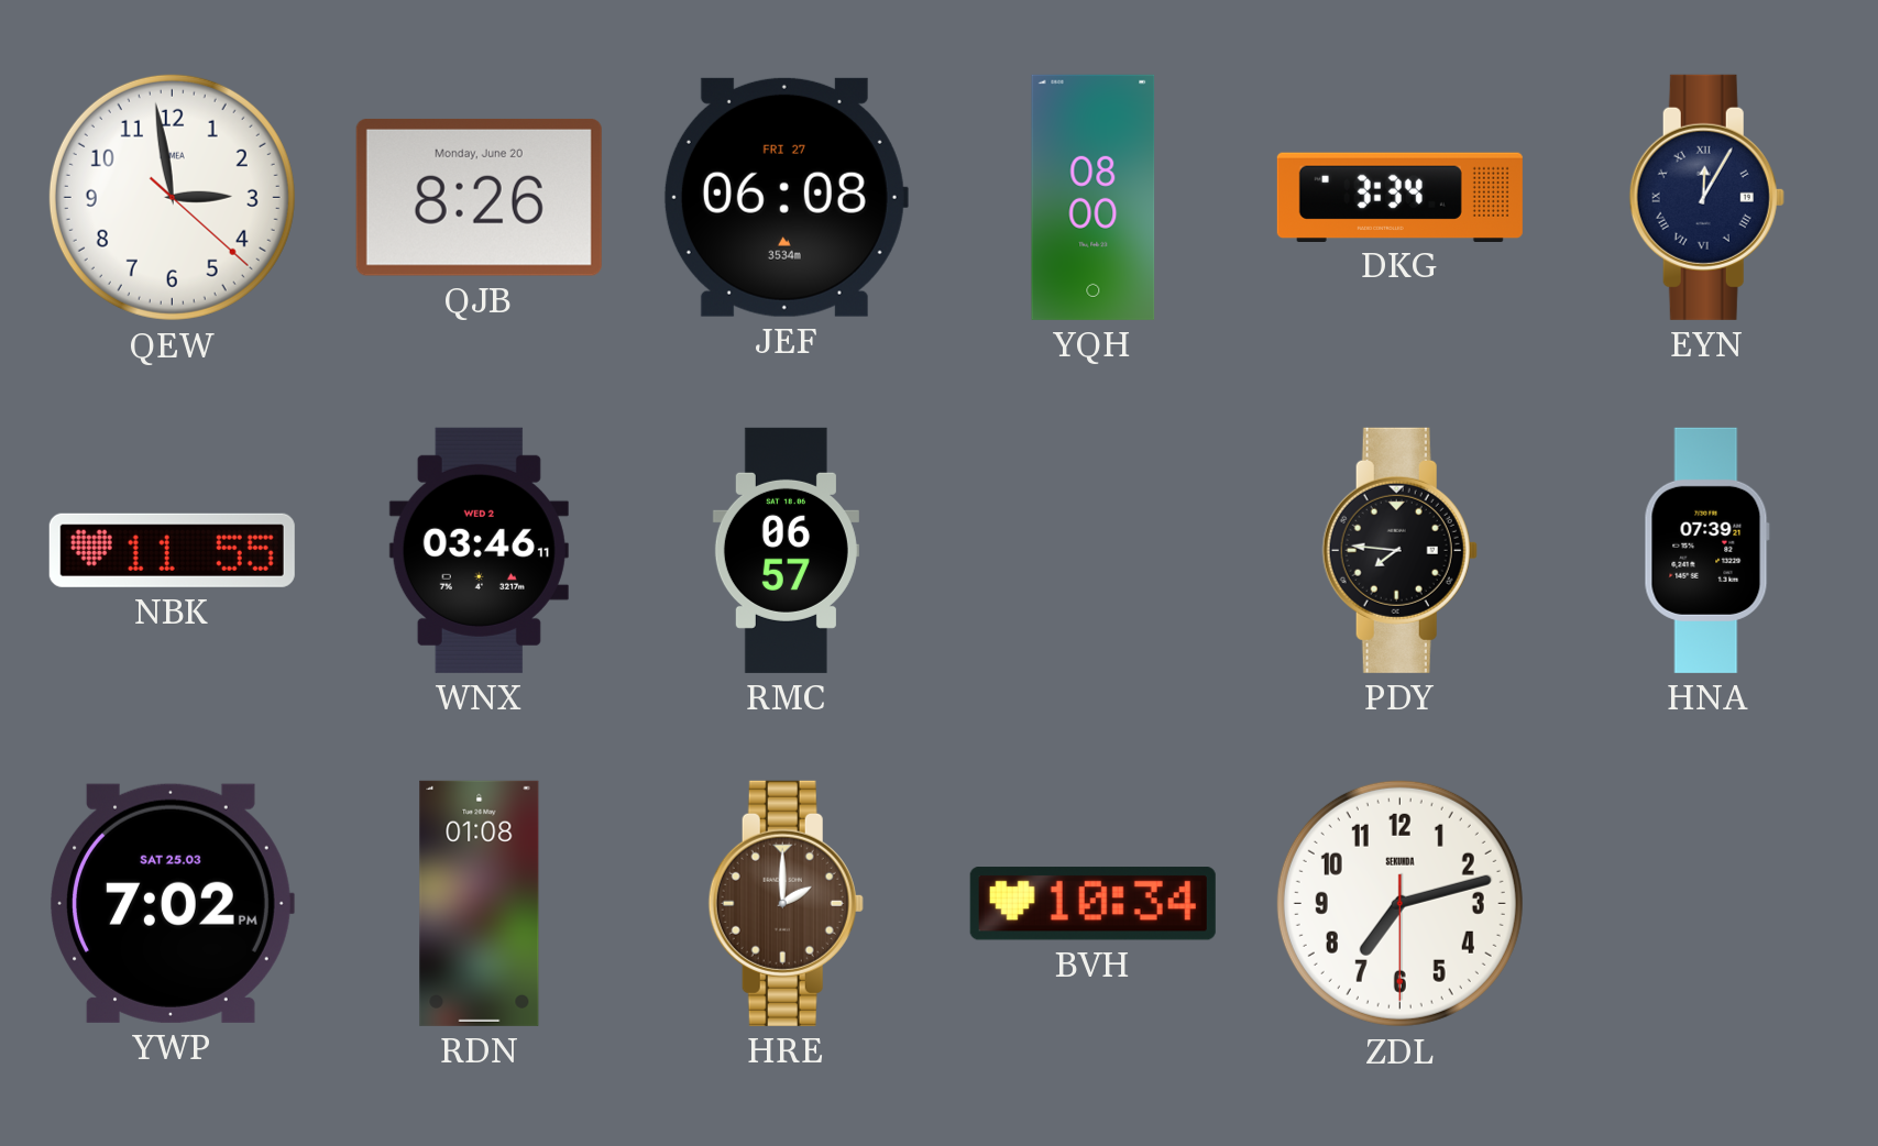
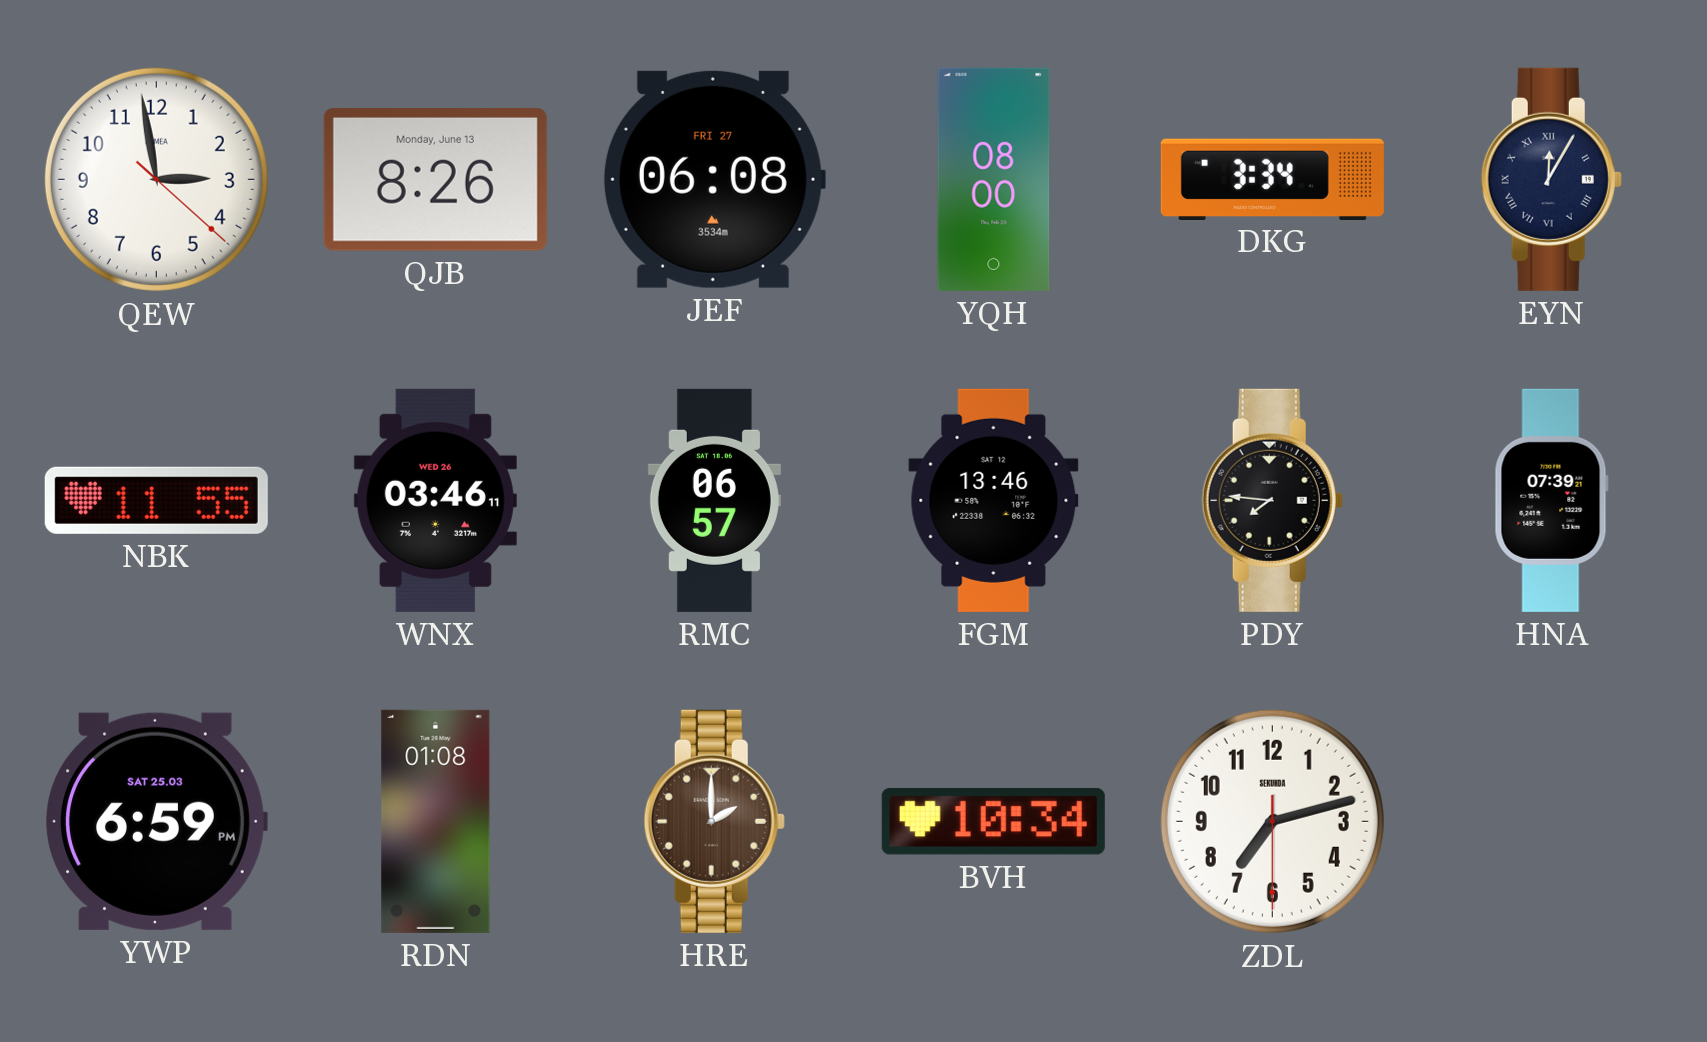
QJB date: Monday, June 20 -> Monday, June 13
WNX date: WED 2 -> WED 26
FGM: none -> 13:46
YWP: 7:02 -> 6:59
